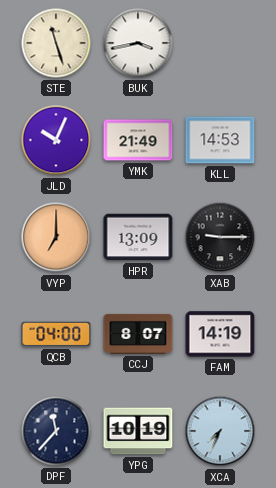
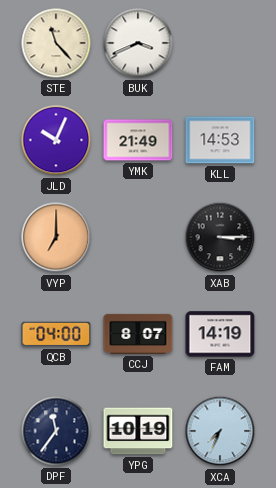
STE: 11:27 -> 11:23
BUK: 3:43 -> 3:41
HPR: 13:09 -> none
XAB: 9:15 -> 3:15
DPF: 11:37 -> 11:36
